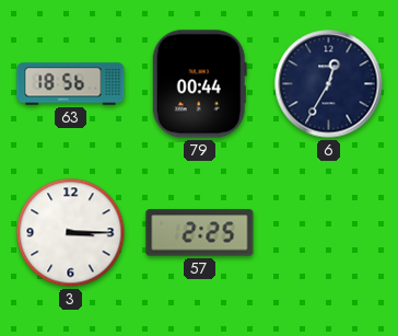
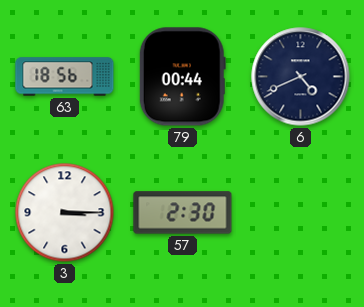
6: 12:35 -> 4:41
57: 2:25 -> 2:30
